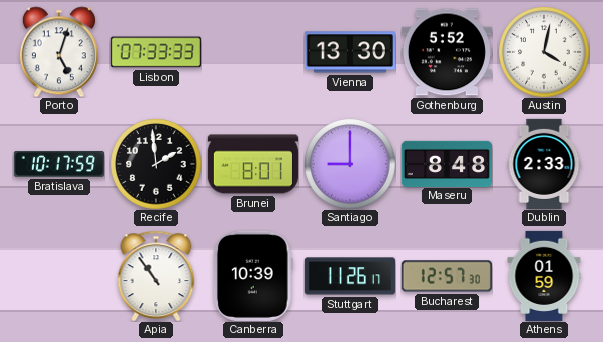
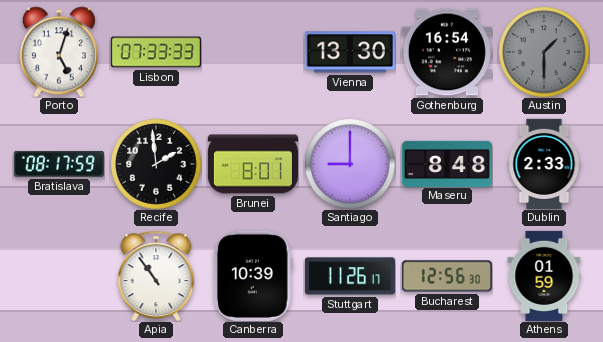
Gothenburg: 5:52 -> 16:54
Austin: 4:02 -> 1:30
Austin dial: white -> grey
Bratislava: 10:17 -> 08:17
Bucharest: 12:57 -> 12:56
